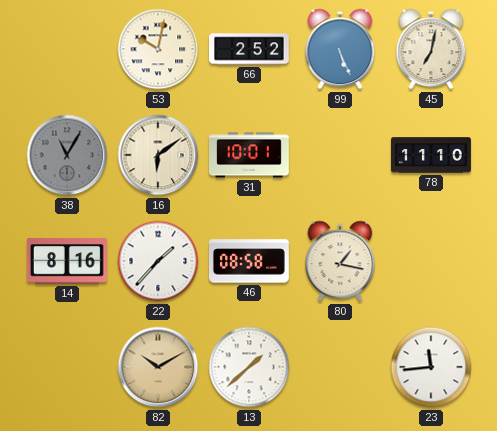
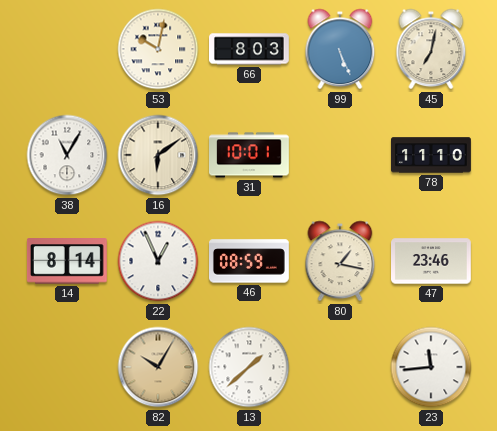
66: 2:52 -> 8:03
38 dial: grey -> white
14: 8:16 -> 8:14
22: 1:37 -> 12:56
46: 08:58 -> 08:59
47: none -> 23:46
82: 10:10 -> 10:05
